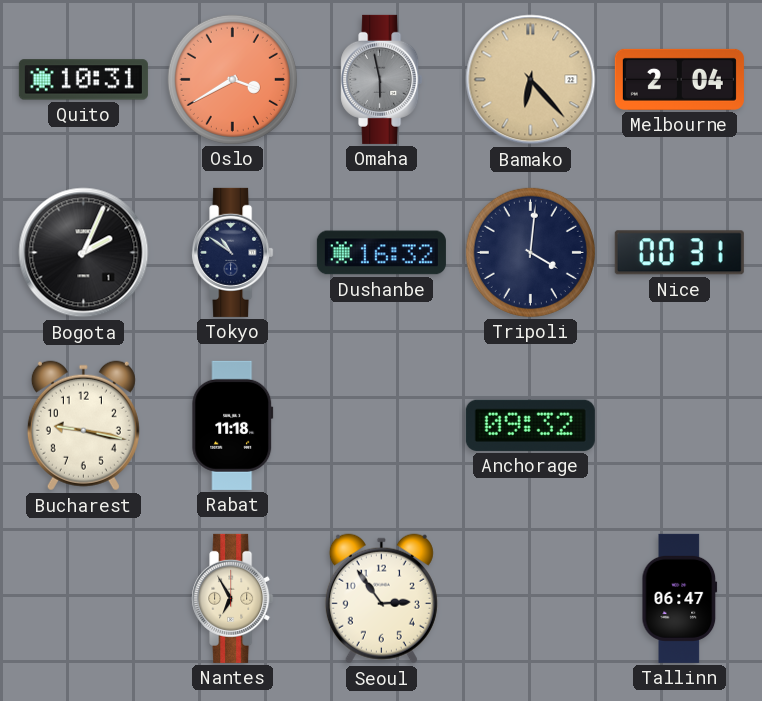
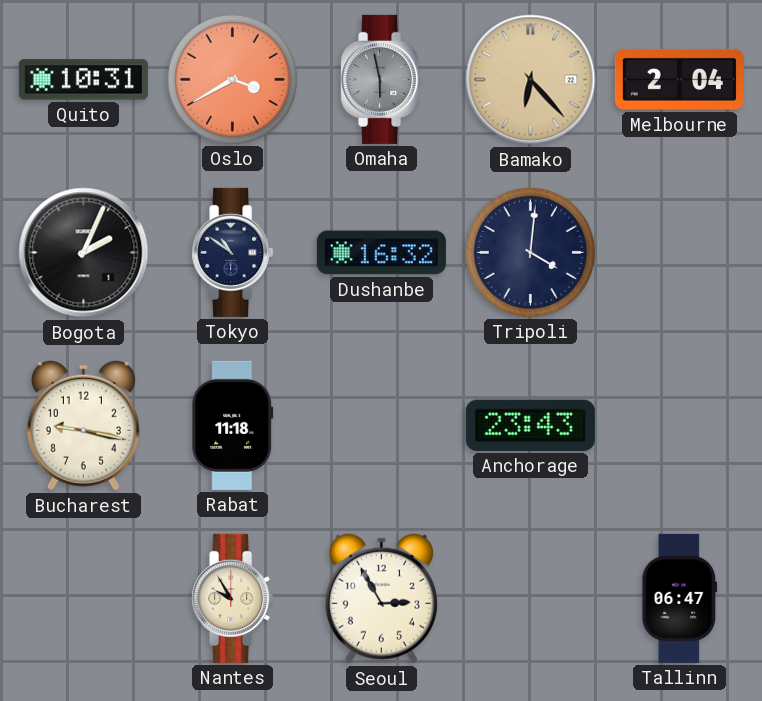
Nice: 00:31 -> none
Anchorage: 09:32 -> 23:43
Nantes: 6:55 -> 9:55
Seoul: 2:54 -> 2:55
